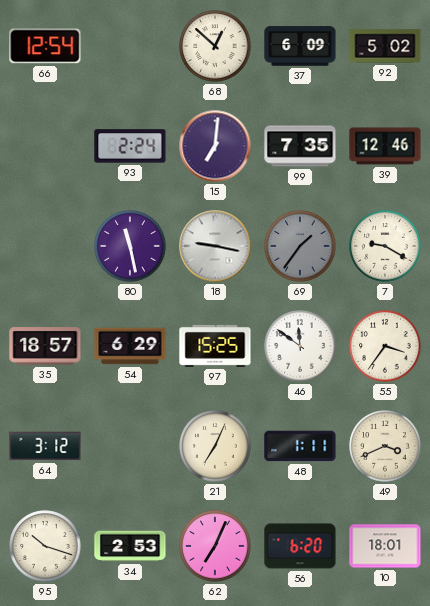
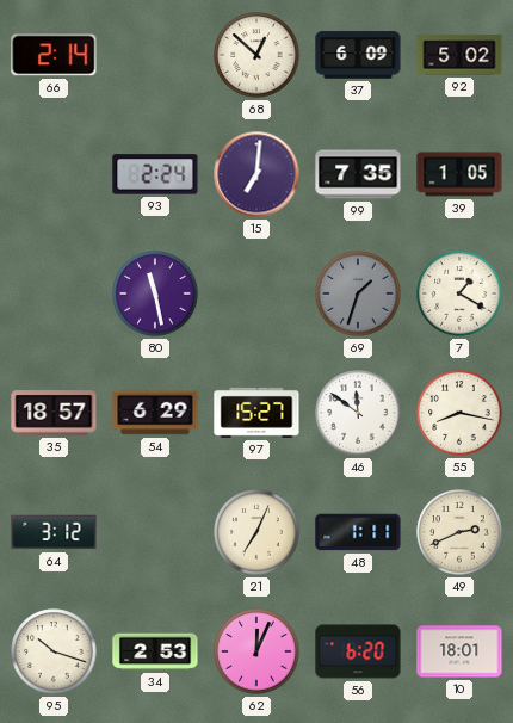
66: 12:54 -> 2:14
39: 12:46 -> 1:05
18: 9:17 -> none
69: 1:36 -> 1:33
7: 9:20 -> 1:20
97: 15:25 -> 15:27
55: 3:36 -> 8:17
49: 3:41 -> 2:41
62: 7:04 -> 12:04
